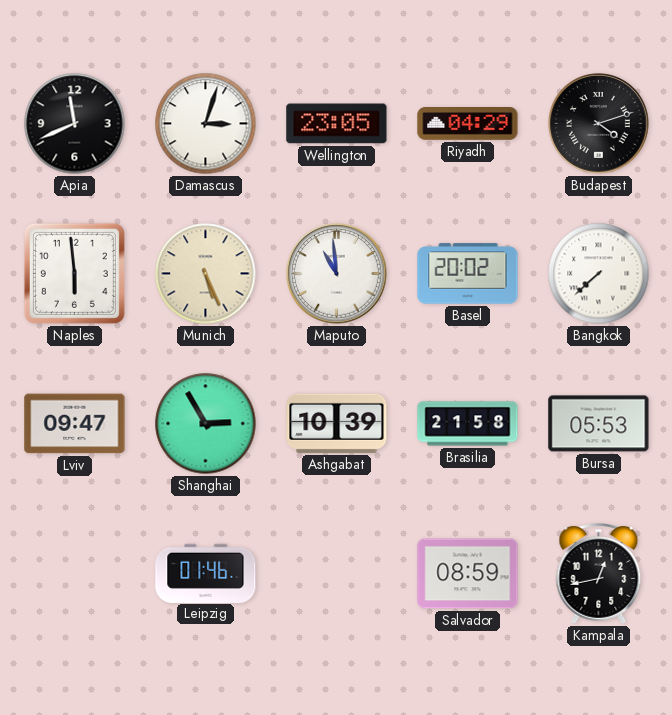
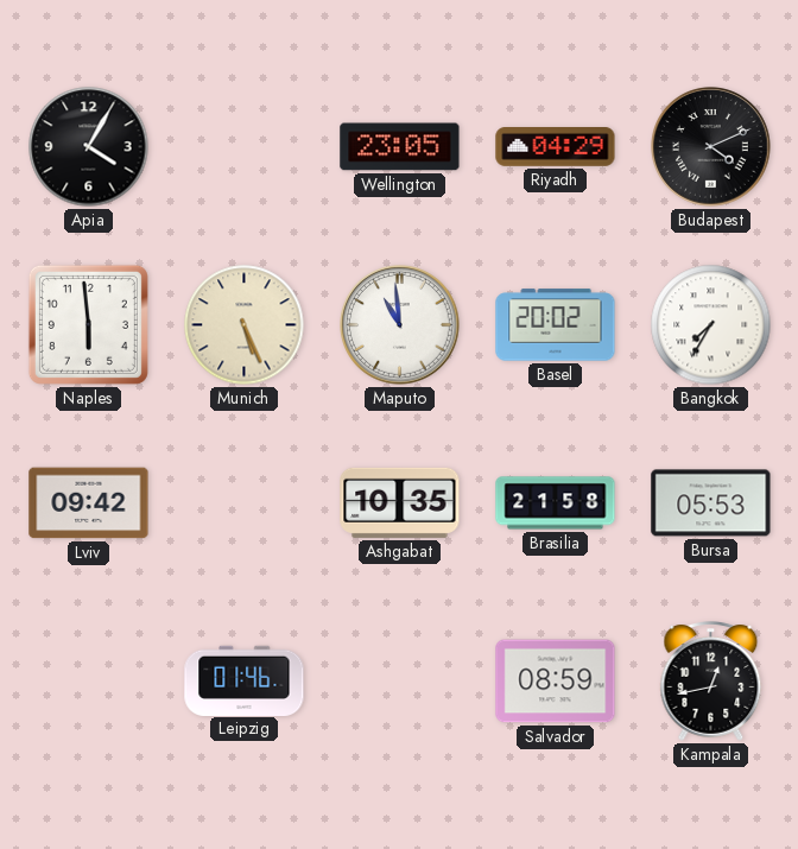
Apia: 11:41 -> 4:05
Damascus: 3:03 -> none
Budapest: 4:12 -> 4:11
Bangkok: 7:38 -> 7:35
Lviv: 09:47 -> 09:42
Shanghai: 2:55 -> none
Ashgabat: 10:39 -> 10:35
